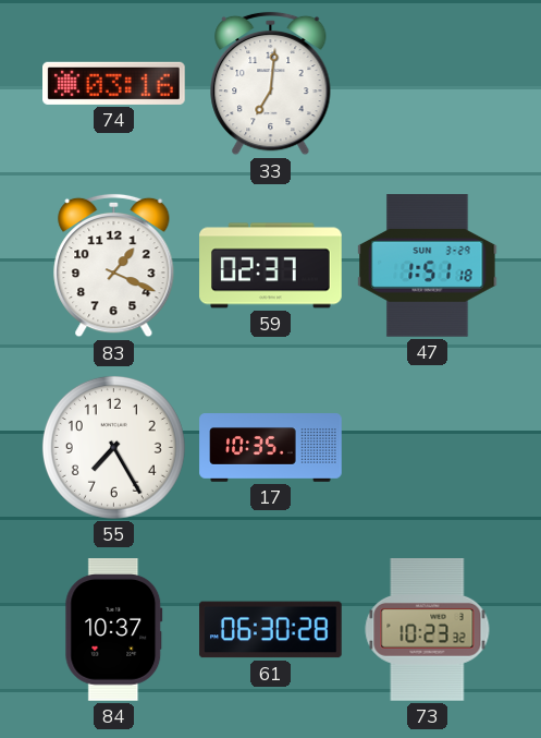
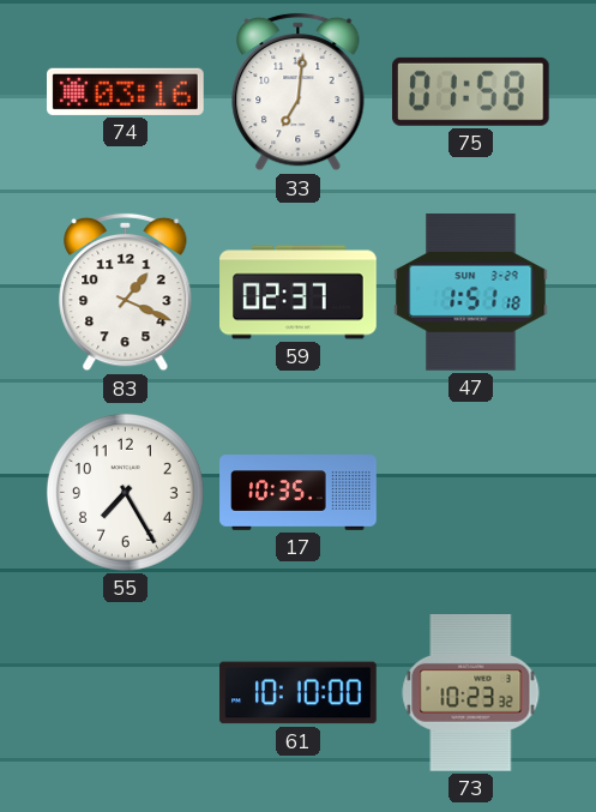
75: none -> 01:58
84: 10:37 -> none
61: 06:30 -> 10:10
